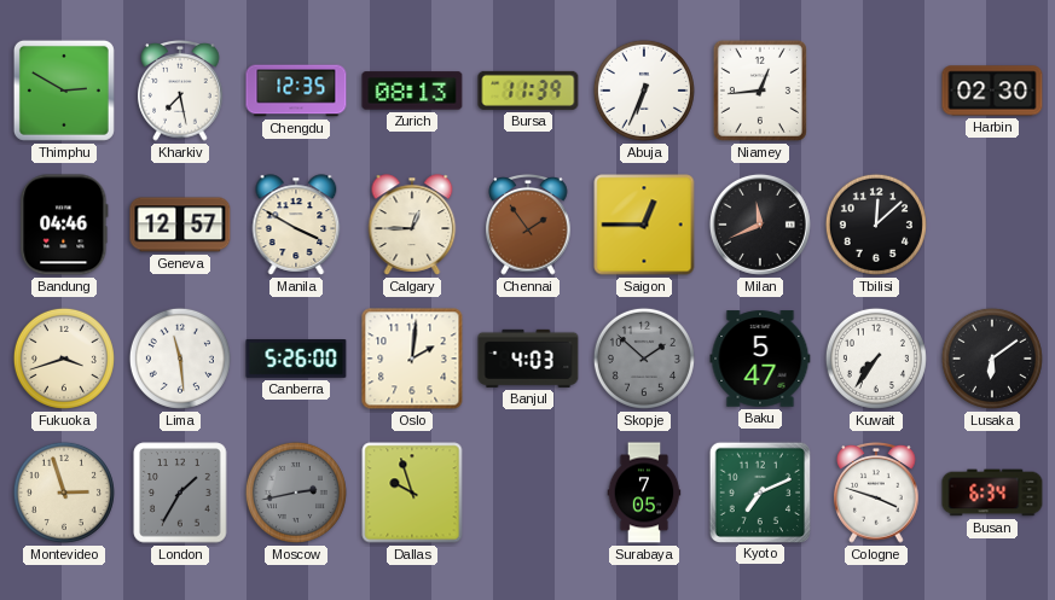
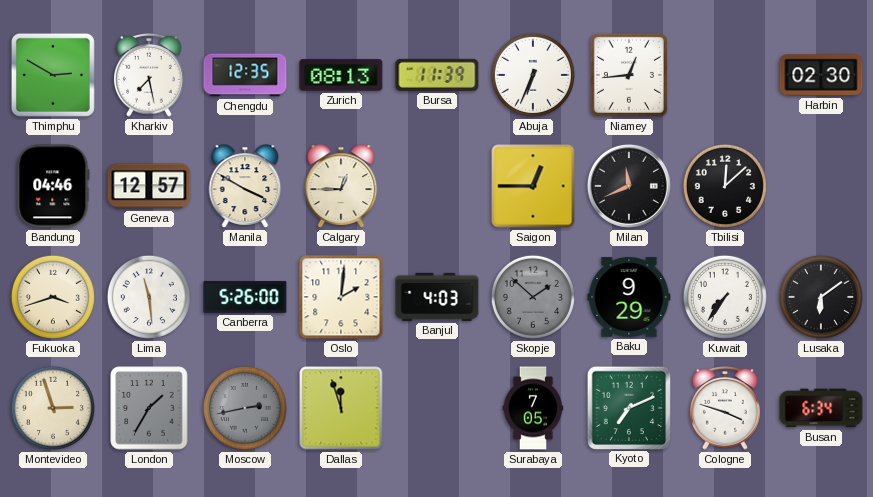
Chennai: 1:54 -> none
Baku: 5:47 -> 9:29
Dallas: 9:57 -> 11:57
